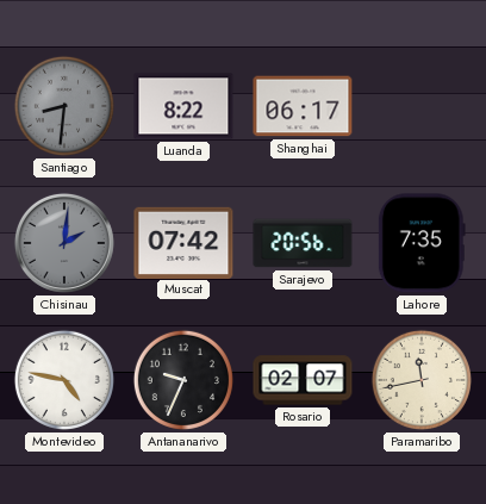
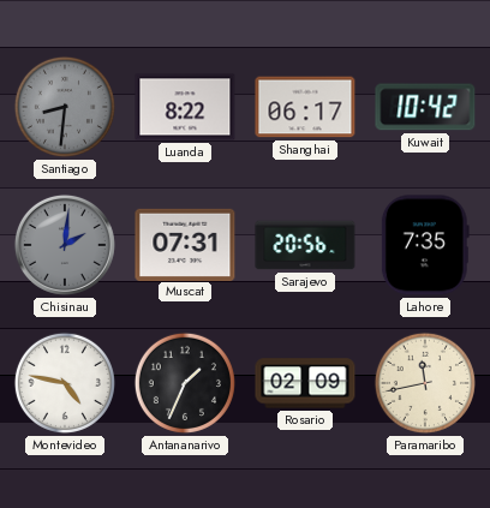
Kuwait: none -> 10:42
Muscat: 07:42 -> 07:31
Antananarivo: 9:34 -> 1:34
Rosario: 02:07 -> 02:09
